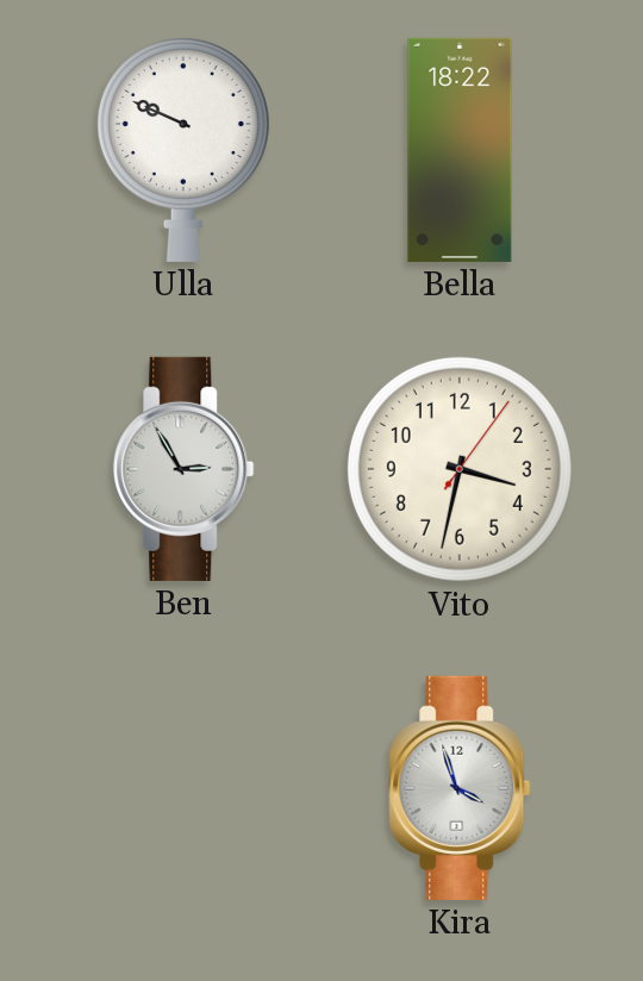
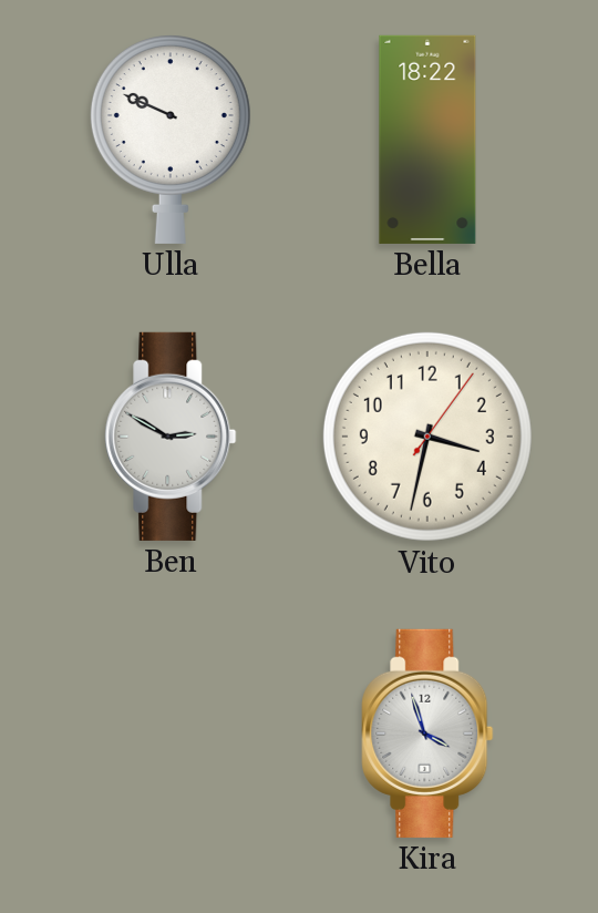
Ben: 2:55 -> 2:50
